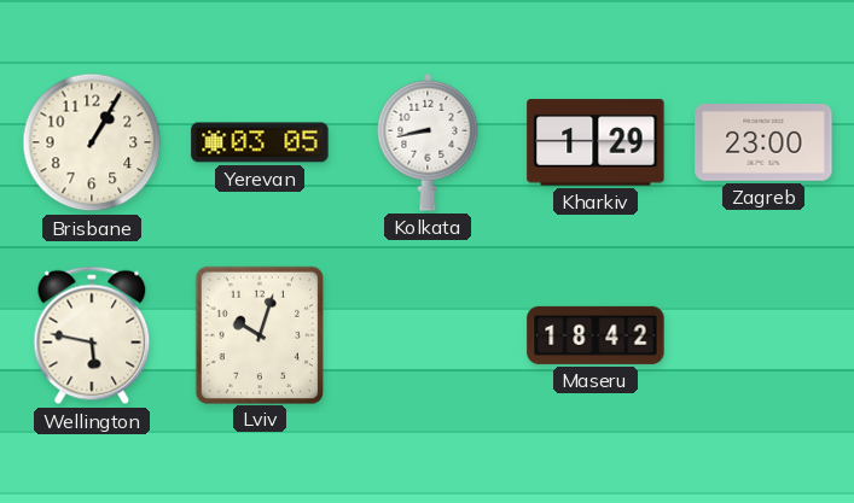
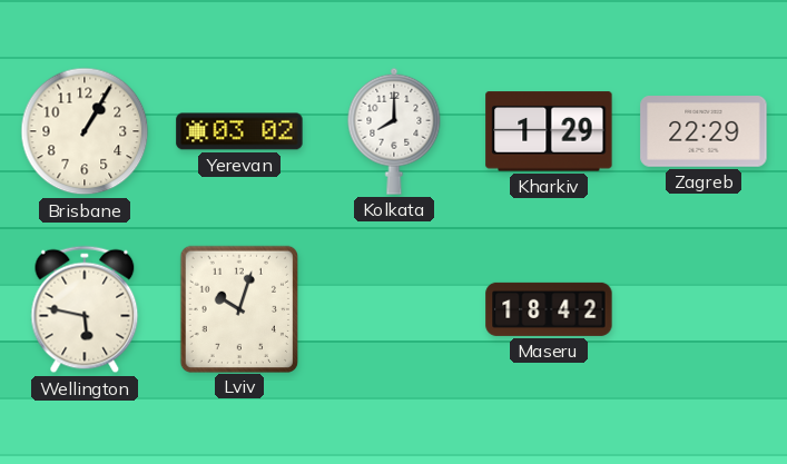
Yerevan: 03:05 -> 03:02
Kolkata: 8:43 -> 8:00
Zagreb: 23:00 -> 22:29
